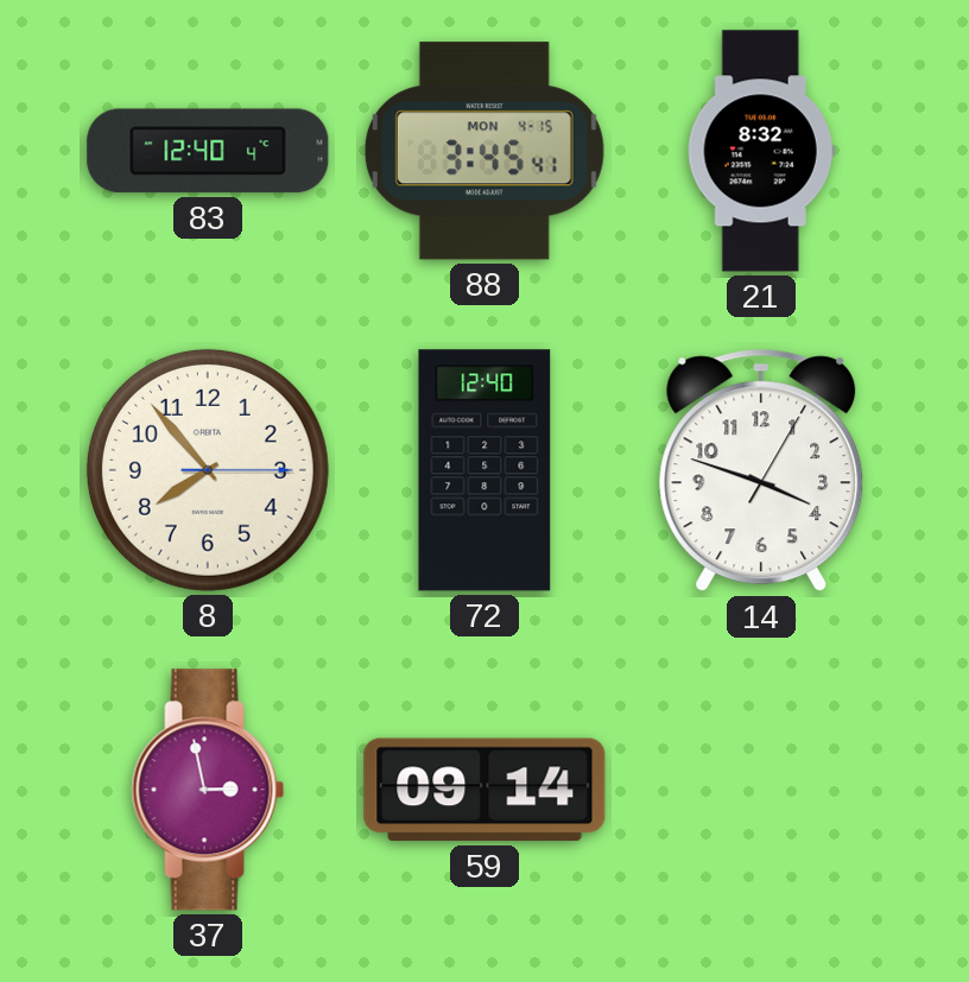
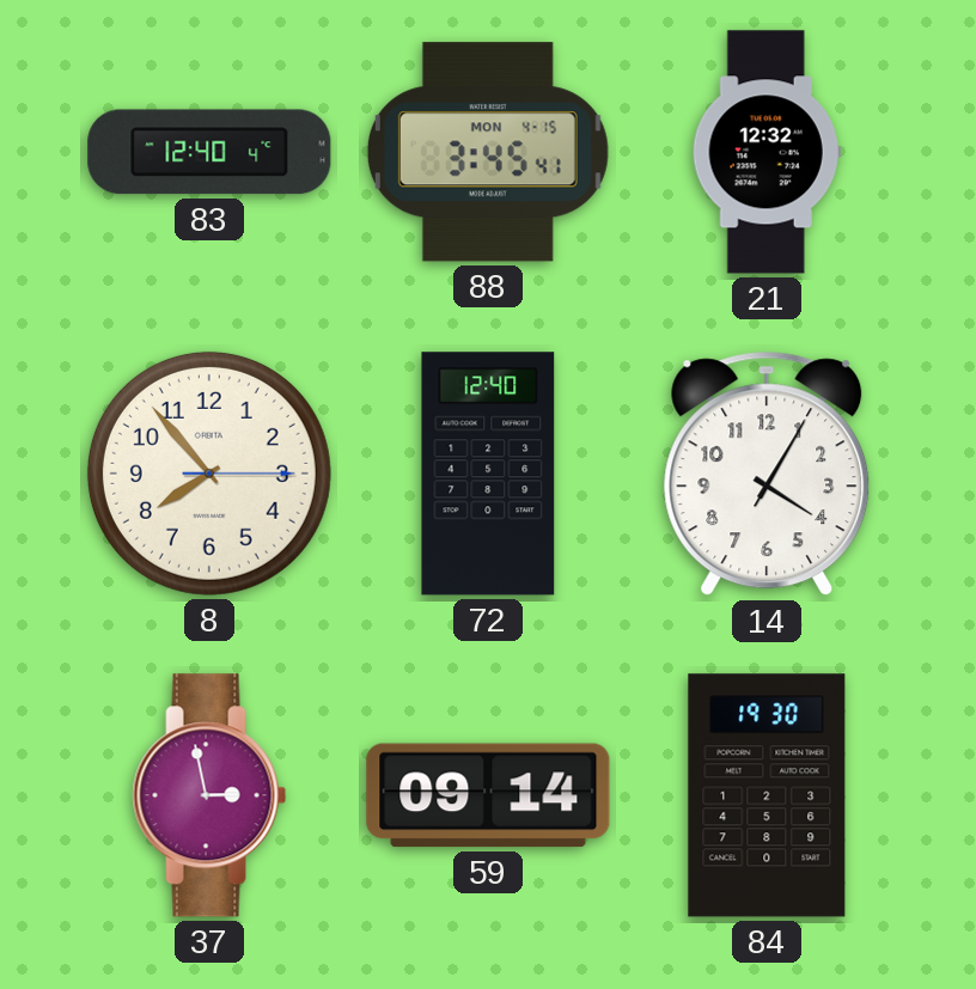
21: 8:32 -> 12:32
14: 3:48 -> 4:05
84: none -> 19:30
